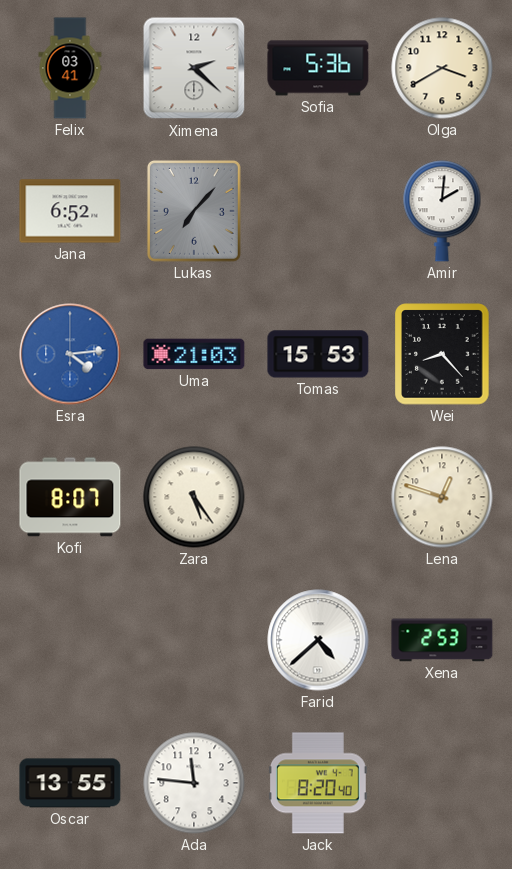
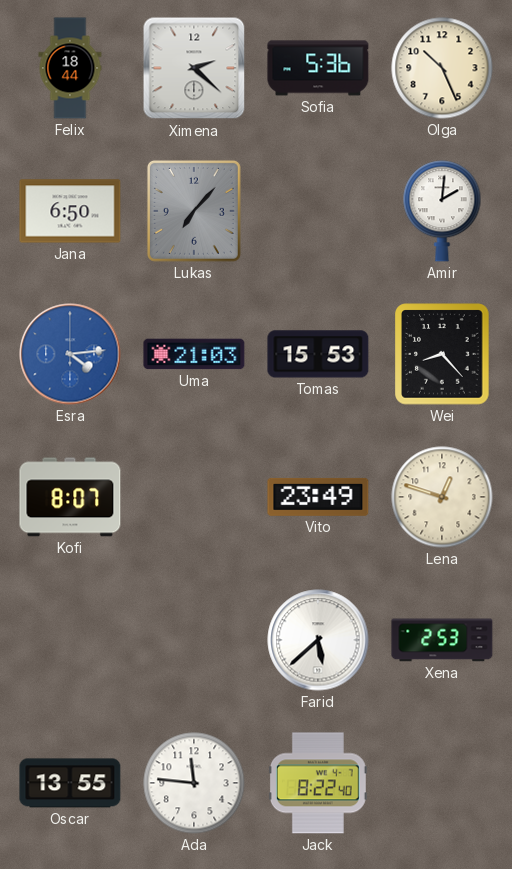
Felix: 03:41 -> 18:44
Olga: 3:40 -> 10:26
Jana: 6:52 -> 6:50
Zara: 5:24 -> none
Vito: none -> 23:49
Farid: 4:38 -> 5:38
Jack: 8:20 -> 8:22
